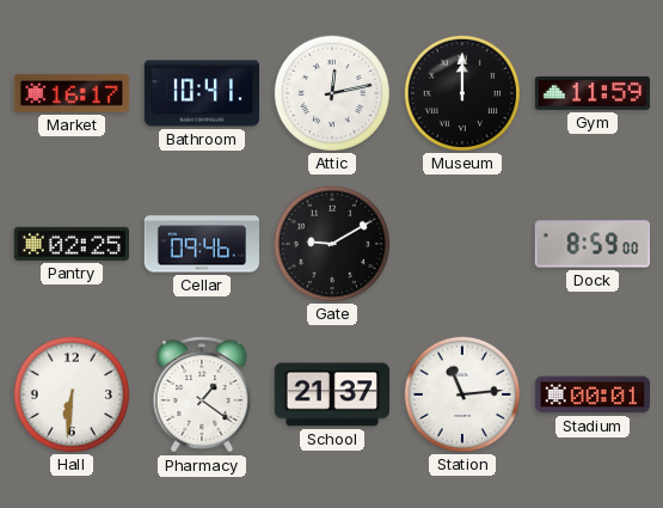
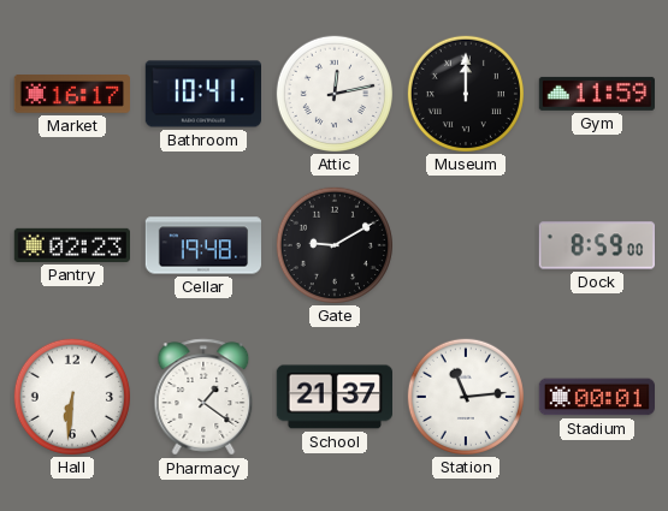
Pantry: 02:25 -> 02:23
Cellar: 09:46 -> 19:48
